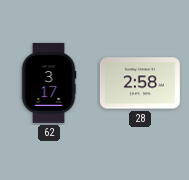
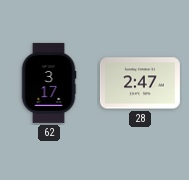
28: 2:58 -> 2:47
